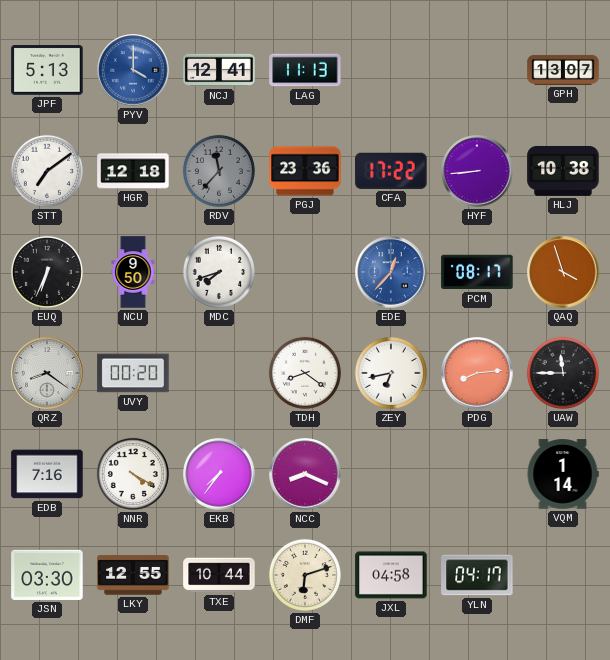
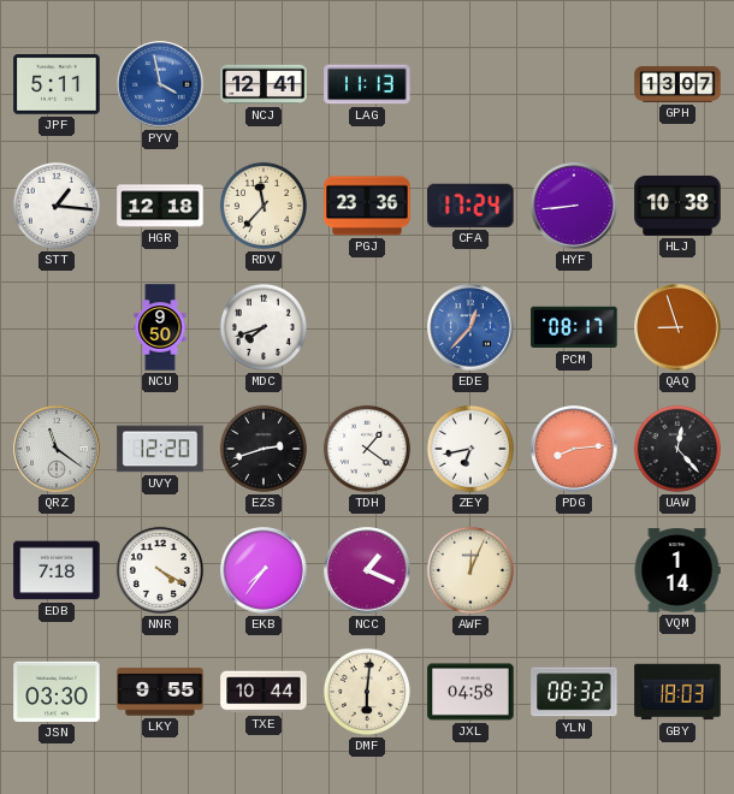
JPF: 5:13 -> 5:11
PYV: 4:00 -> 3:58
STT: 7:09 -> 1:16
RDV dial: grey -> cream
CFA: 17:22 -> 17:24
EUQ: 6:34 -> none
QAQ: 3:57 -> 8:57
QRZ: 8:21 -> 11:21
UVY: 00:20 -> 12:20
EZS: none -> 2:42
TDH: 8:21 -> 1:21
UAW: 11:45 -> 12:23
EDB: 7:16 -> 7:18
NCC: 8:19 -> 1:19
AWF: none -> 12:04
LKY: 12:55 -> 9:55
DMF: 6:12 -> 6:01
YLN: 04:17 -> 08:32
GBY: none -> 18:03
